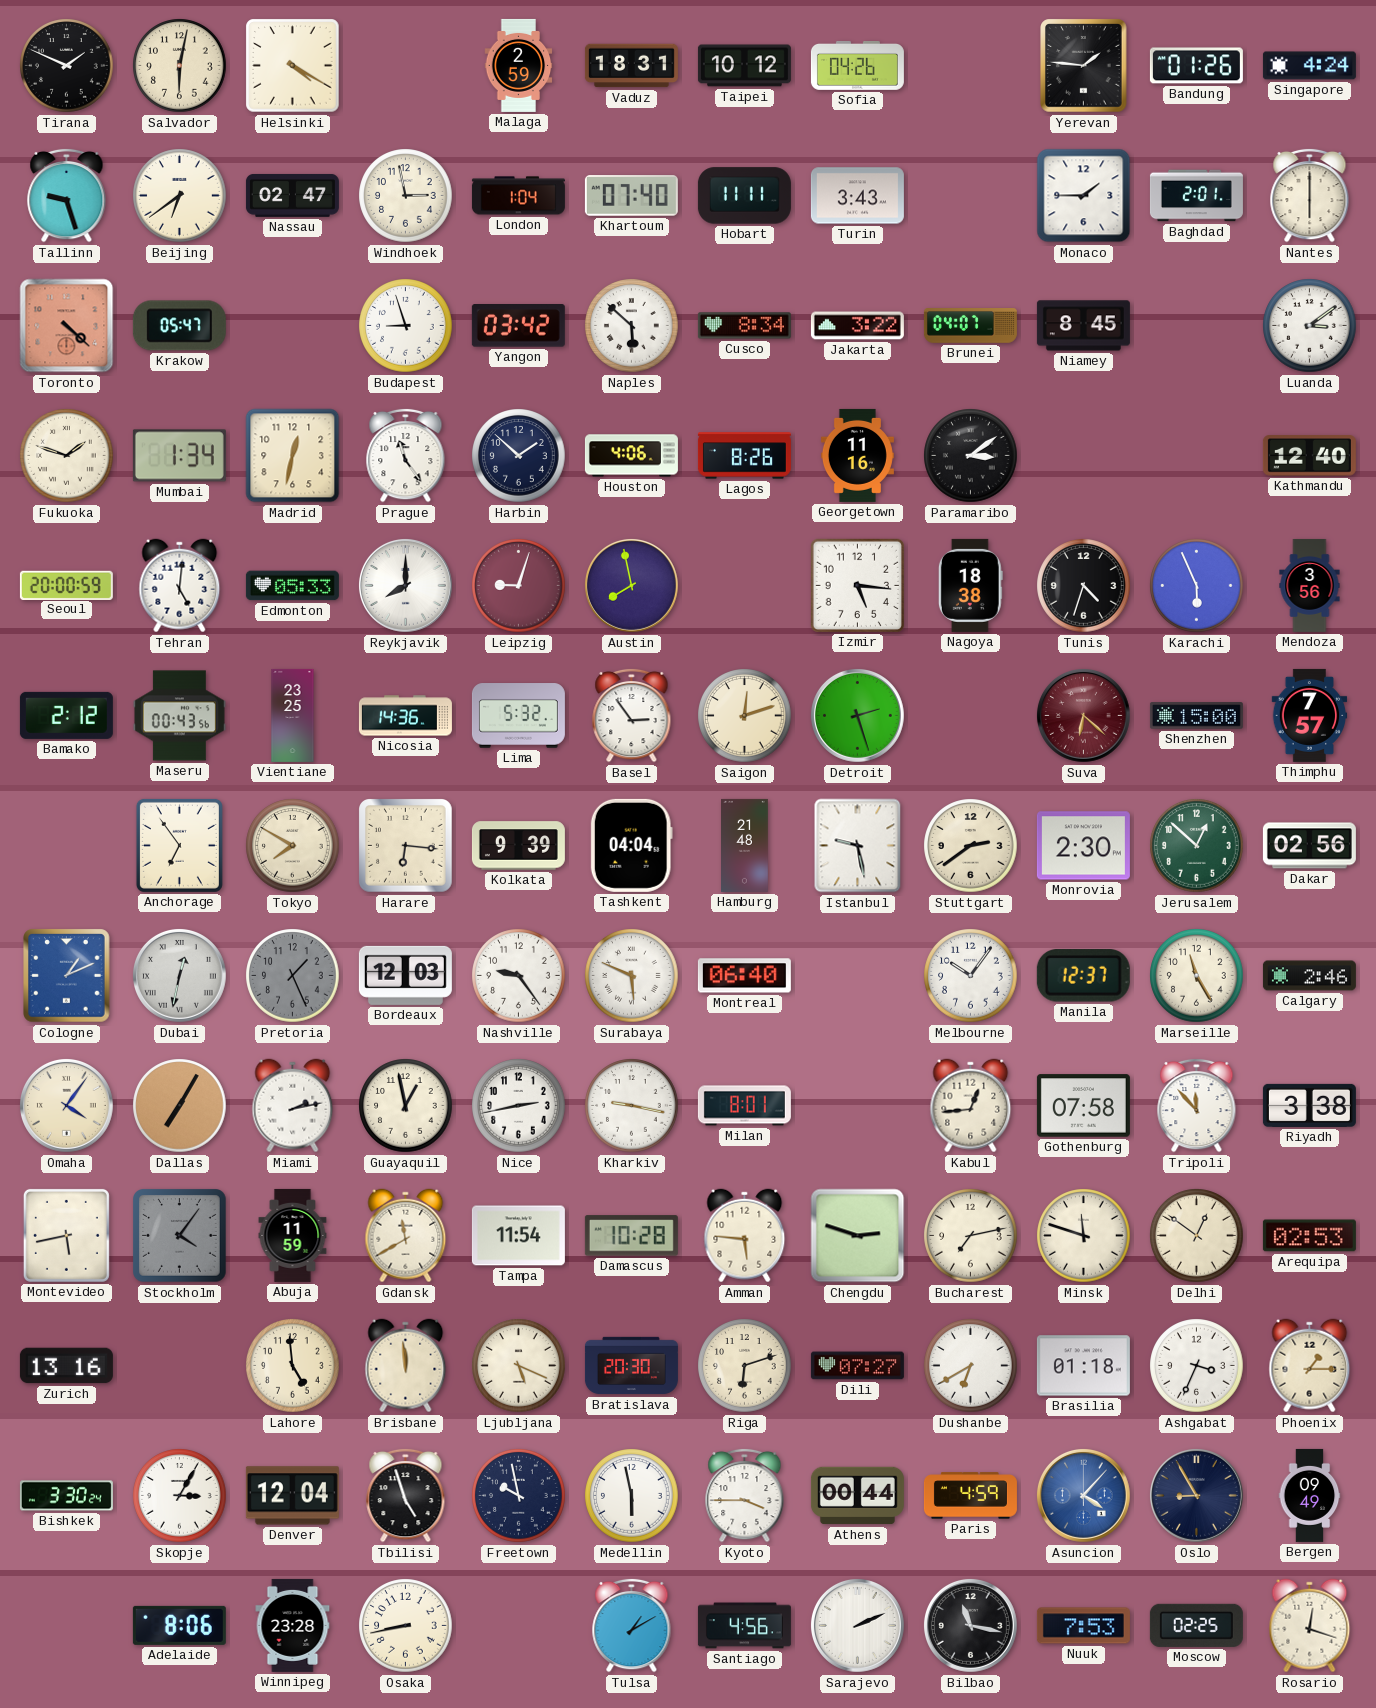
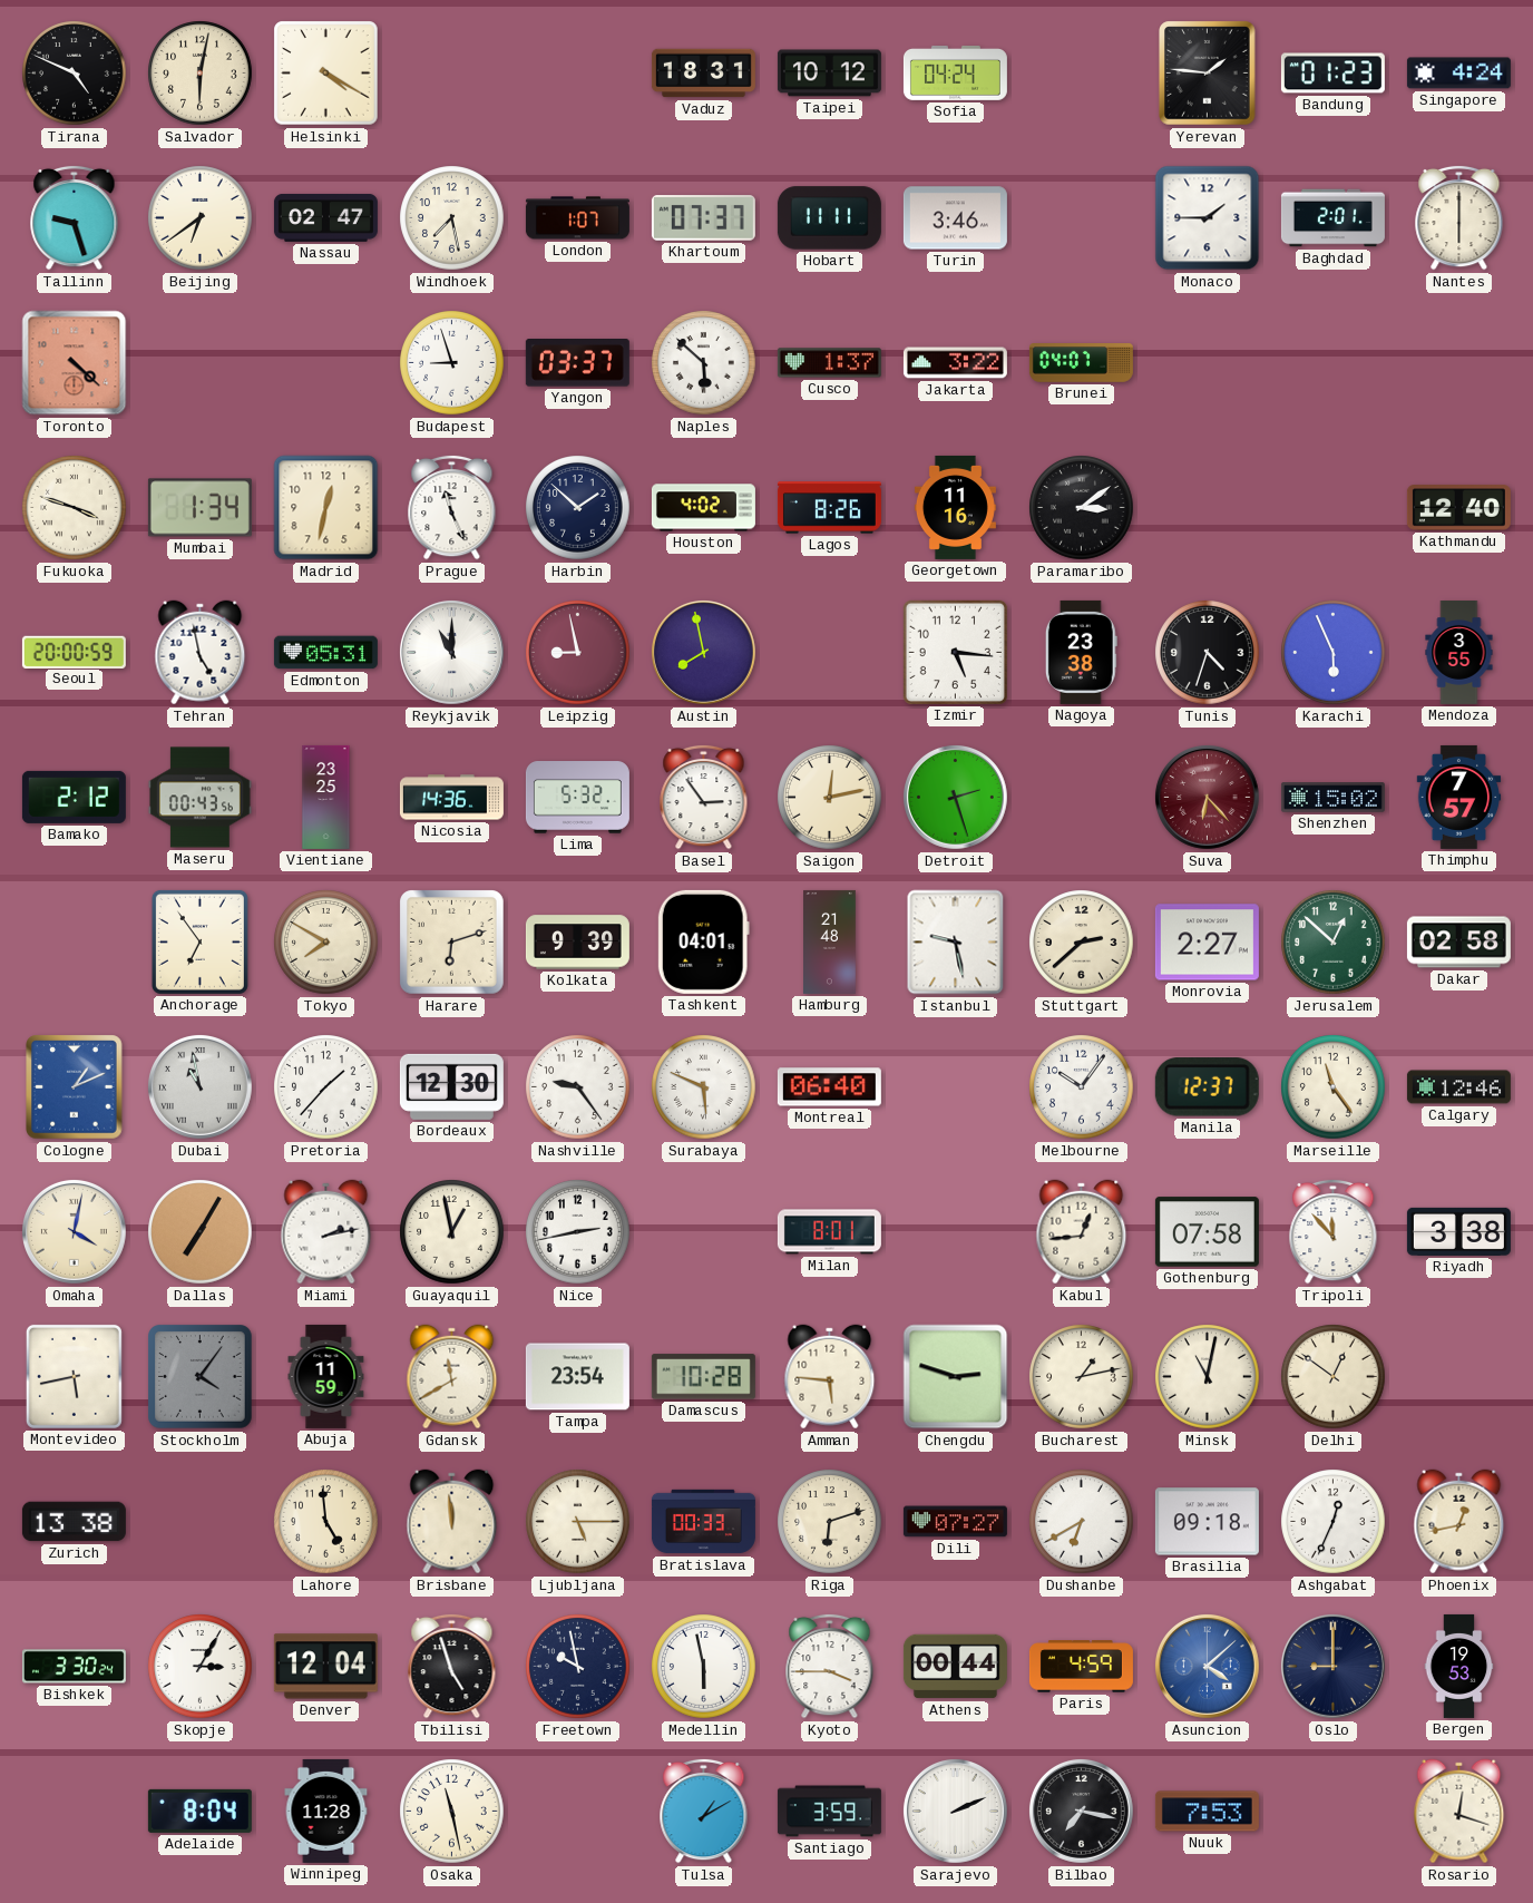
Tirana: 1:49 -> 4:49
Malaga: 2:59 -> none
Sofia: 04:26 -> 04:24
Bandung: 01:26 -> 01:23
Windhoek: 2:58 -> 7:28
London: 1:04 -> 1:07
Khartoum: 07:40 -> 07:37
Turin: 3:43 -> 3:46
Krakow: 05:47 -> none
Yangon: 03:42 -> 03:37
Cusco: 8:34 -> 1:37
Niamey: 8:45 -> none
Luanda: 3:09 -> none
Fukuoka: 1:48 -> 3:48
Prague: 11:24 -> 11:26
Houston: 4:06 -> 4:02
Tehran: 5:01 -> 4:58
Edmonton: 05:33 -> 05:31
Reykjavik: 8:00 -> 11:00
Leipzig: 9:03 -> 8:58
Nagoya: 18:38 -> 23:38
Mendoza: 3:56 -> 3:55
Saigon: 12:12 -> 12:13
Suva: 6:22 -> 6:23
Shenzhen: 15:00 -> 15:02
Harare: 6:16 -> 6:12
Tashkent: 04:04 -> 04:01
Stuttgart: 2:39 -> 2:38
Monrovia: 2:30 -> 2:27
Dakar: 02:56 -> 02:58
Dubai: 12:32 -> 10:58
Pretoria: 1:26 -> 1:37
Pretoria dial: grey -> white
Bordeaux: 12:03 -> 12:30
Marseille: 11:25 -> 11:24
Calgary: 2:46 -> 12:46
Omaha: 4:06 -> 4:02
Kharkiv: 9:17 -> none
Tampa: 11:54 -> 23:54
Bucharest: 7:13 -> 1:13
Minsk: 11:48 -> 11:02
Arequipa: 02:53 -> none
Zurich: 13:16 -> 13:38
Ljubljana: 5:19 -> 5:15
Bratislava: 20:30 -> 00:33
Brasilia: 01:18 -> 09:18
Ashgabat: 3:34 -> 12:34
Phoenix: 1:15 -> 12:43
Asuncion: 4:07 -> 4:08
Oslo: 8:55 -> 9:00
Bergen: 09:49 -> 19:53
Adelaide: 8:06 -> 8:04
Winnipeg: 23:28 -> 11:28
Osaka: 8:43 -> 11:28
Santiago: 4:56 -> 3:59
Bilbao: 11:17 -> 7:17
Moscow: 02:25 -> none
